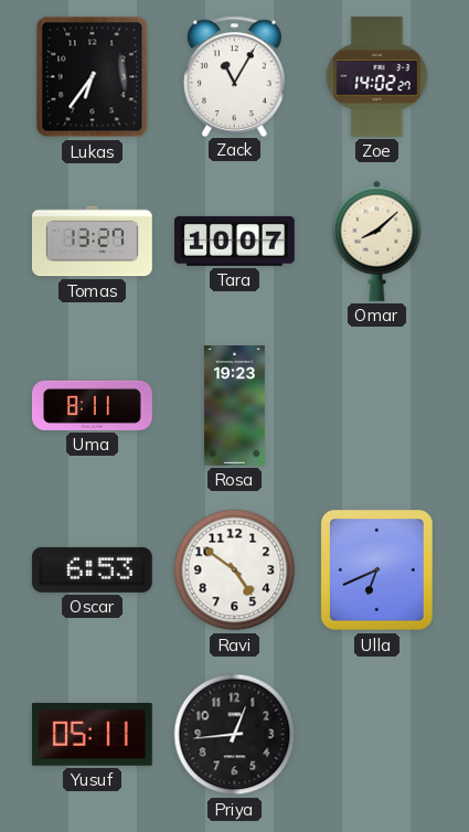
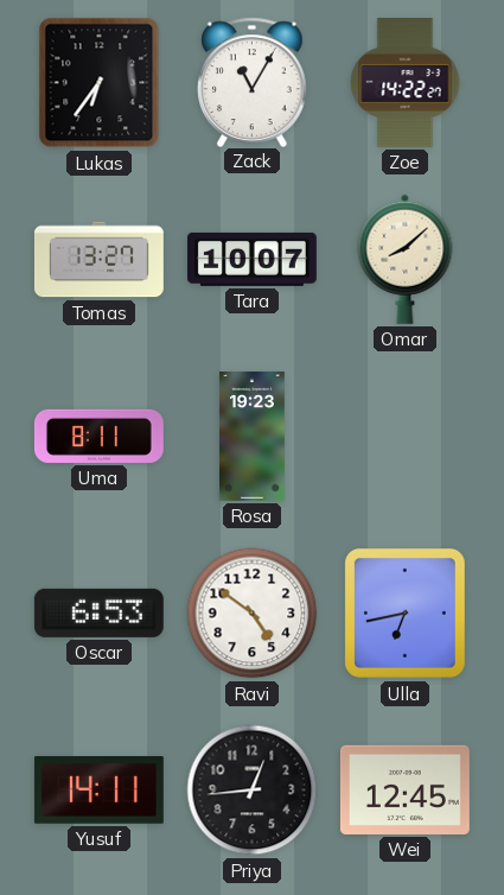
Zoe: 14:02 -> 14:22
Ulla: 6:41 -> 6:43
Yusuf: 05:11 -> 14:11
Wei: none -> 12:45
